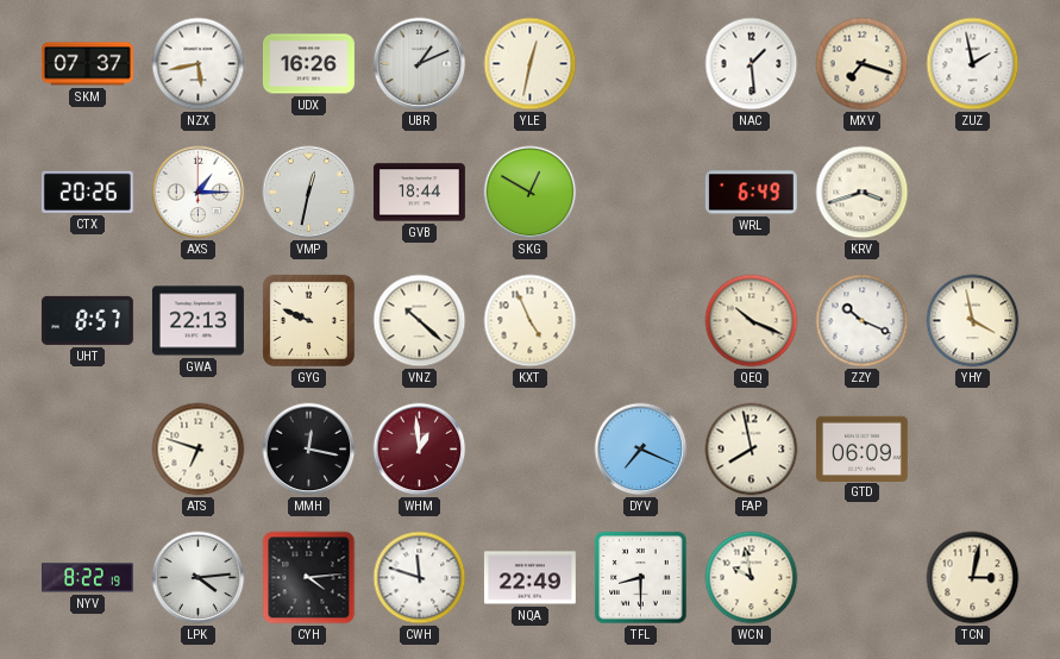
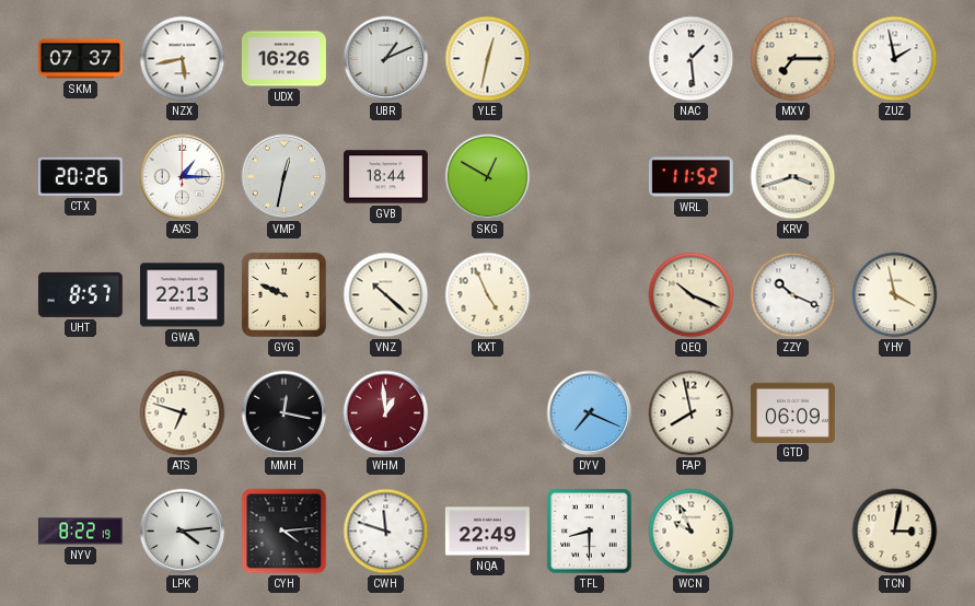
MXV: 7:18 -> 7:15
WRL: 6:49 -> 11:52
WCN: 9:58 -> 9:56
